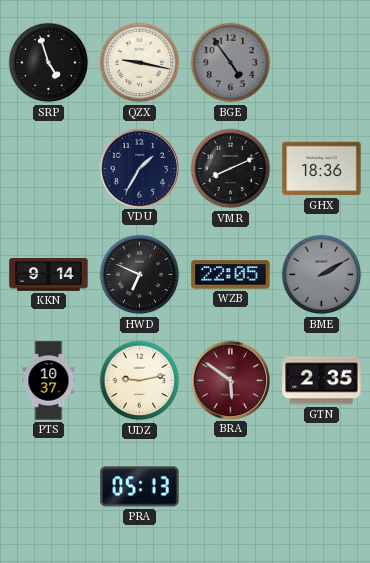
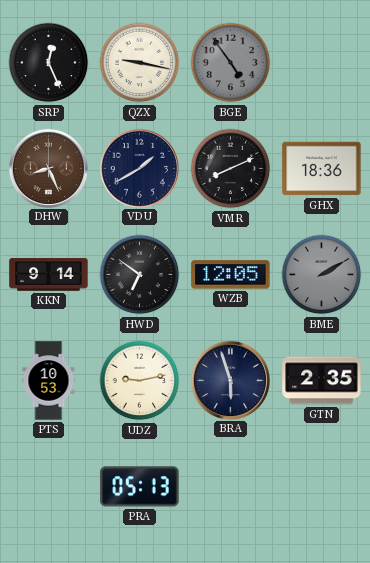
SRP: 4:57 -> 12:26
DHW: none -> 8:26
VDU: 1:35 -> 1:40
HWD: 6:49 -> 6:51
WZB: 22:05 -> 12:05
PTS: 10:37 -> 10:53
BRA: 5:51 -> 5:57
BRA dial: burgundy -> navy
